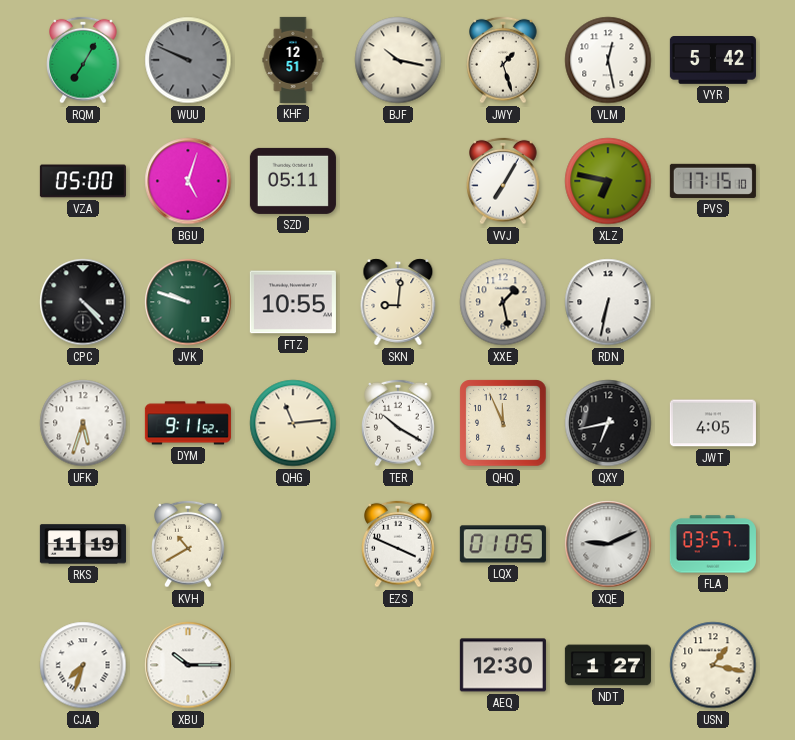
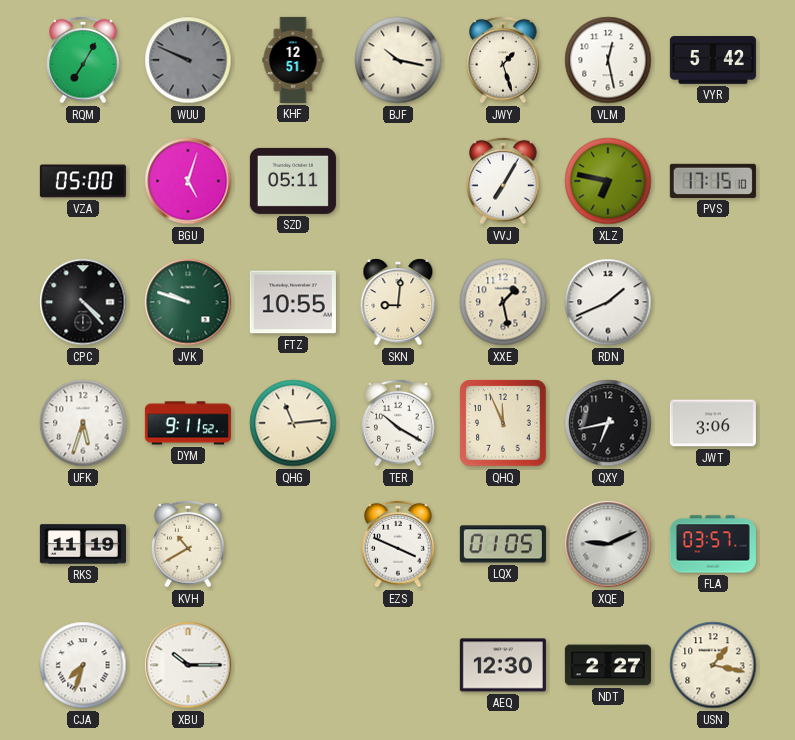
RDN: 6:32 -> 1:41
JWT: 4:05 -> 3:06
NDT: 1:27 -> 2:27
